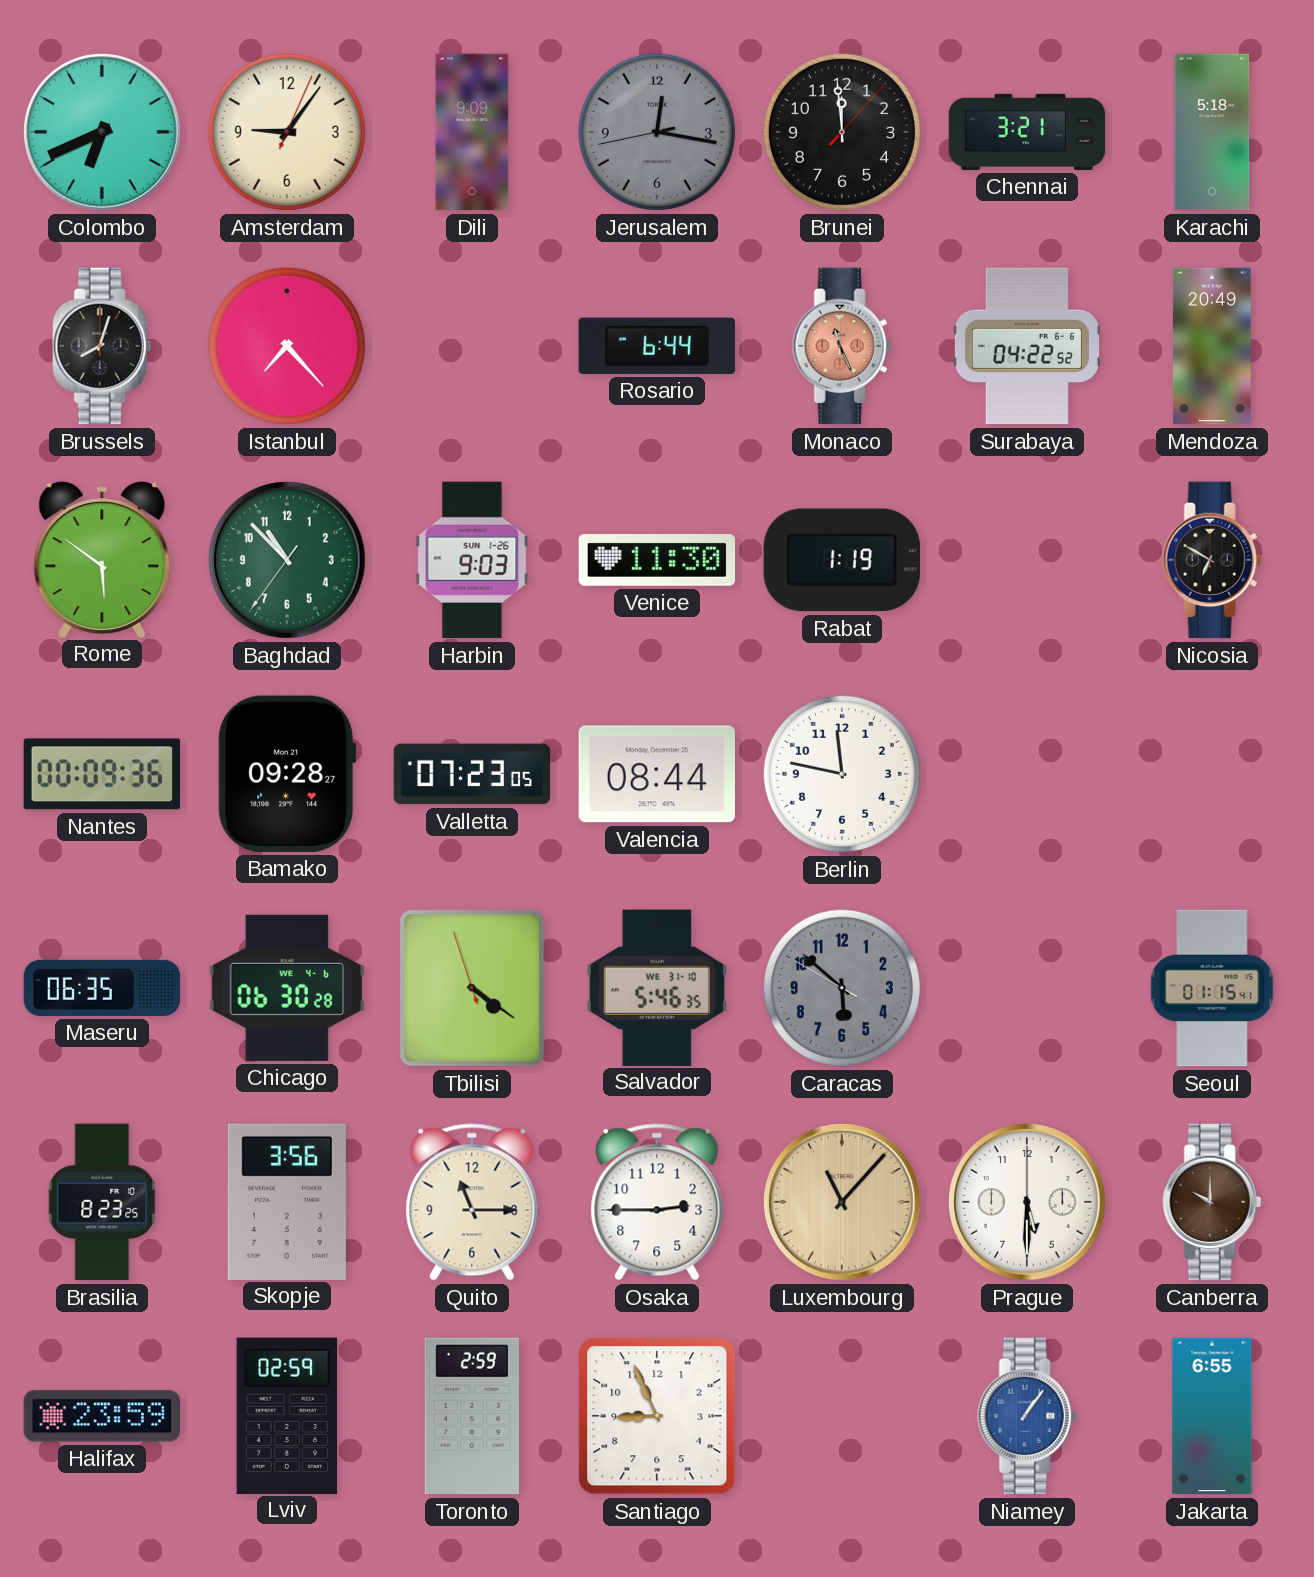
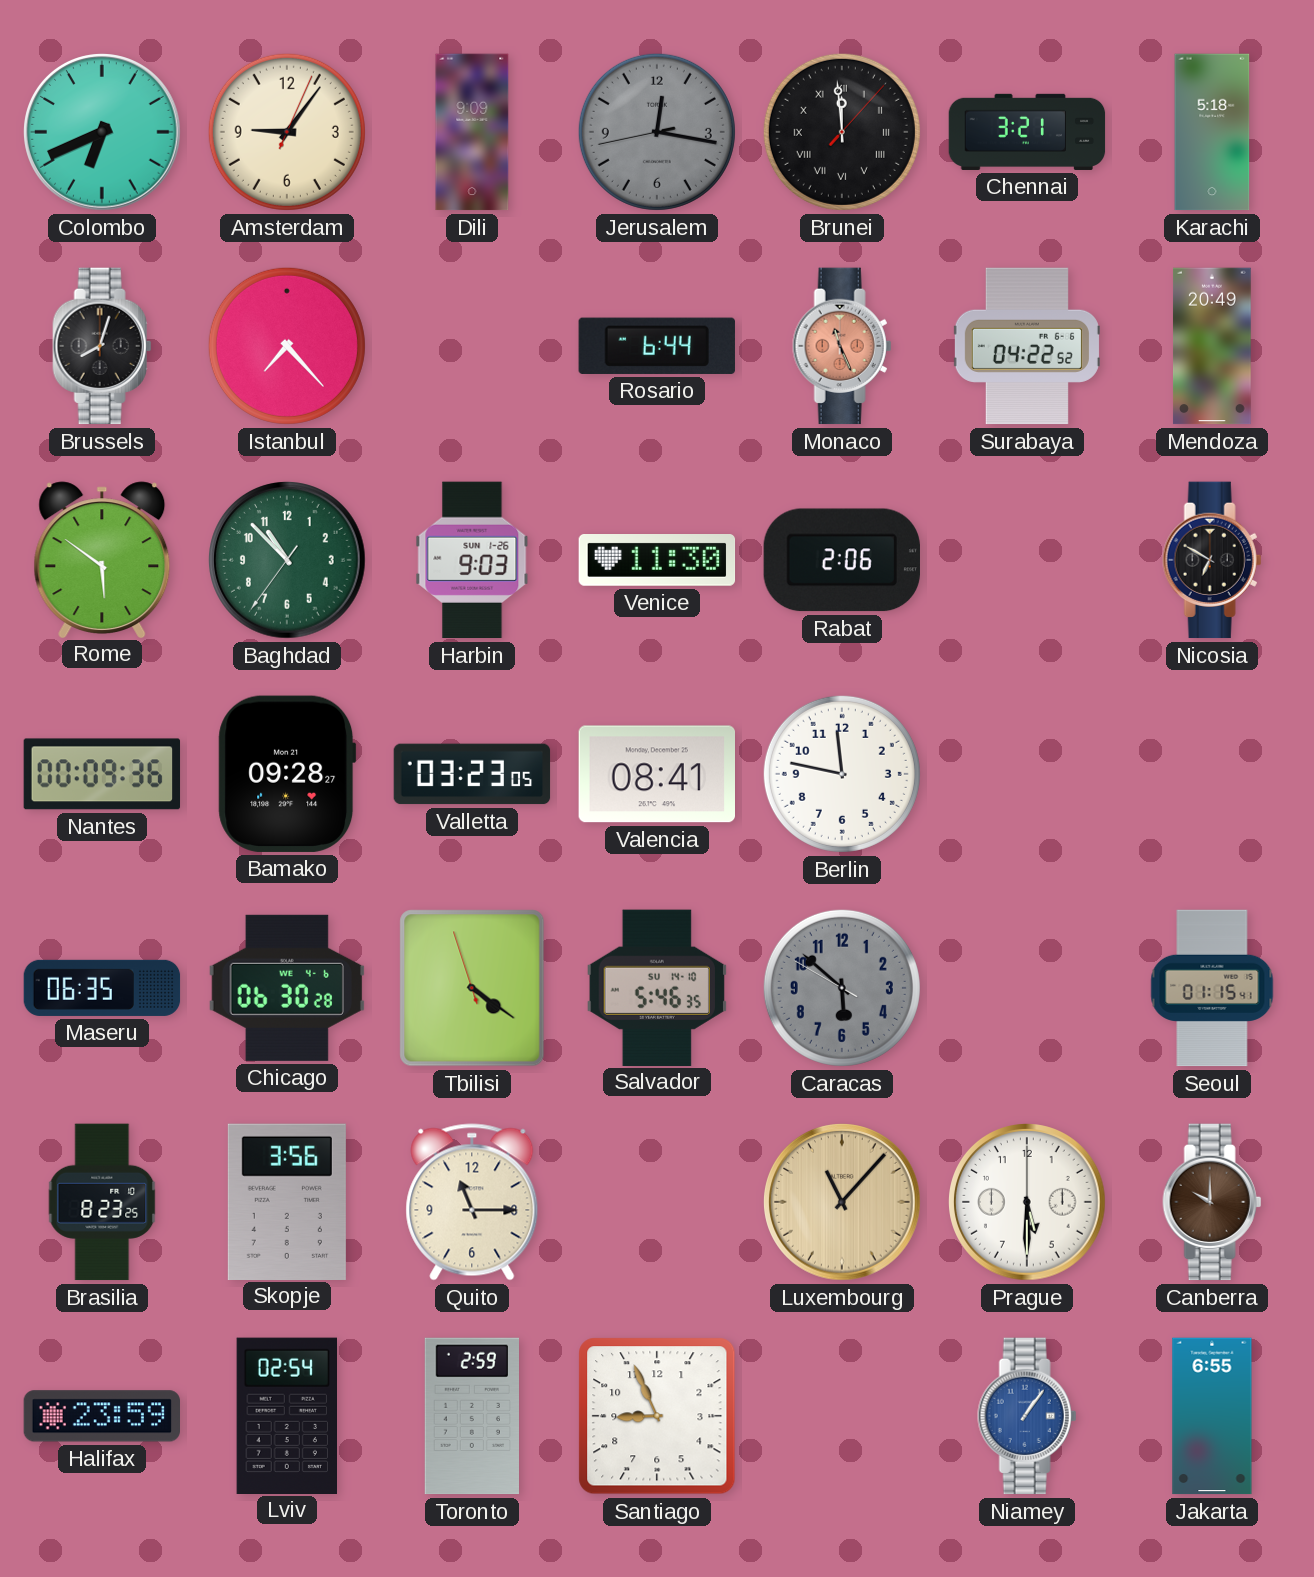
Brunei numerals: Arabic -> Roman
Rabat: 1:19 -> 2:06
Valletta: 07:23 -> 03:23
Valencia: 08:44 -> 08:41
Salvador date: WE 31-10 -> SU 14-10
Osaka: 2:45 -> none
Lviv: 02:59 -> 02:54
